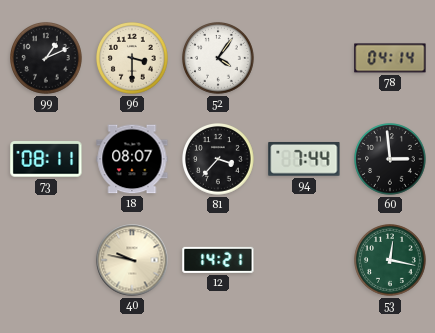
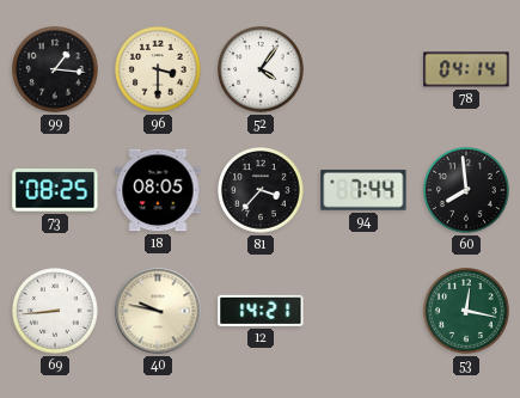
99: 1:11 -> 1:16
73: 08:11 -> 08:25
18: 08:07 -> 08:05
60: 2:59 -> 7:59
69: none -> 8:44
